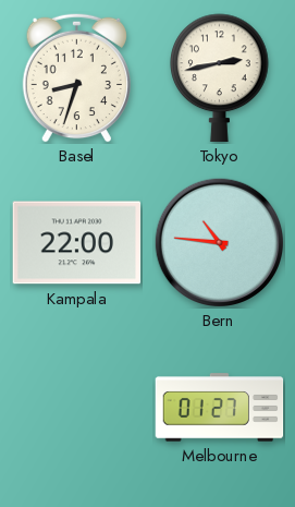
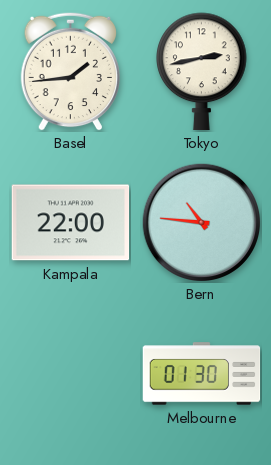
Basel: 8:33 -> 1:44
Melbourne: 01:27 -> 01:30
